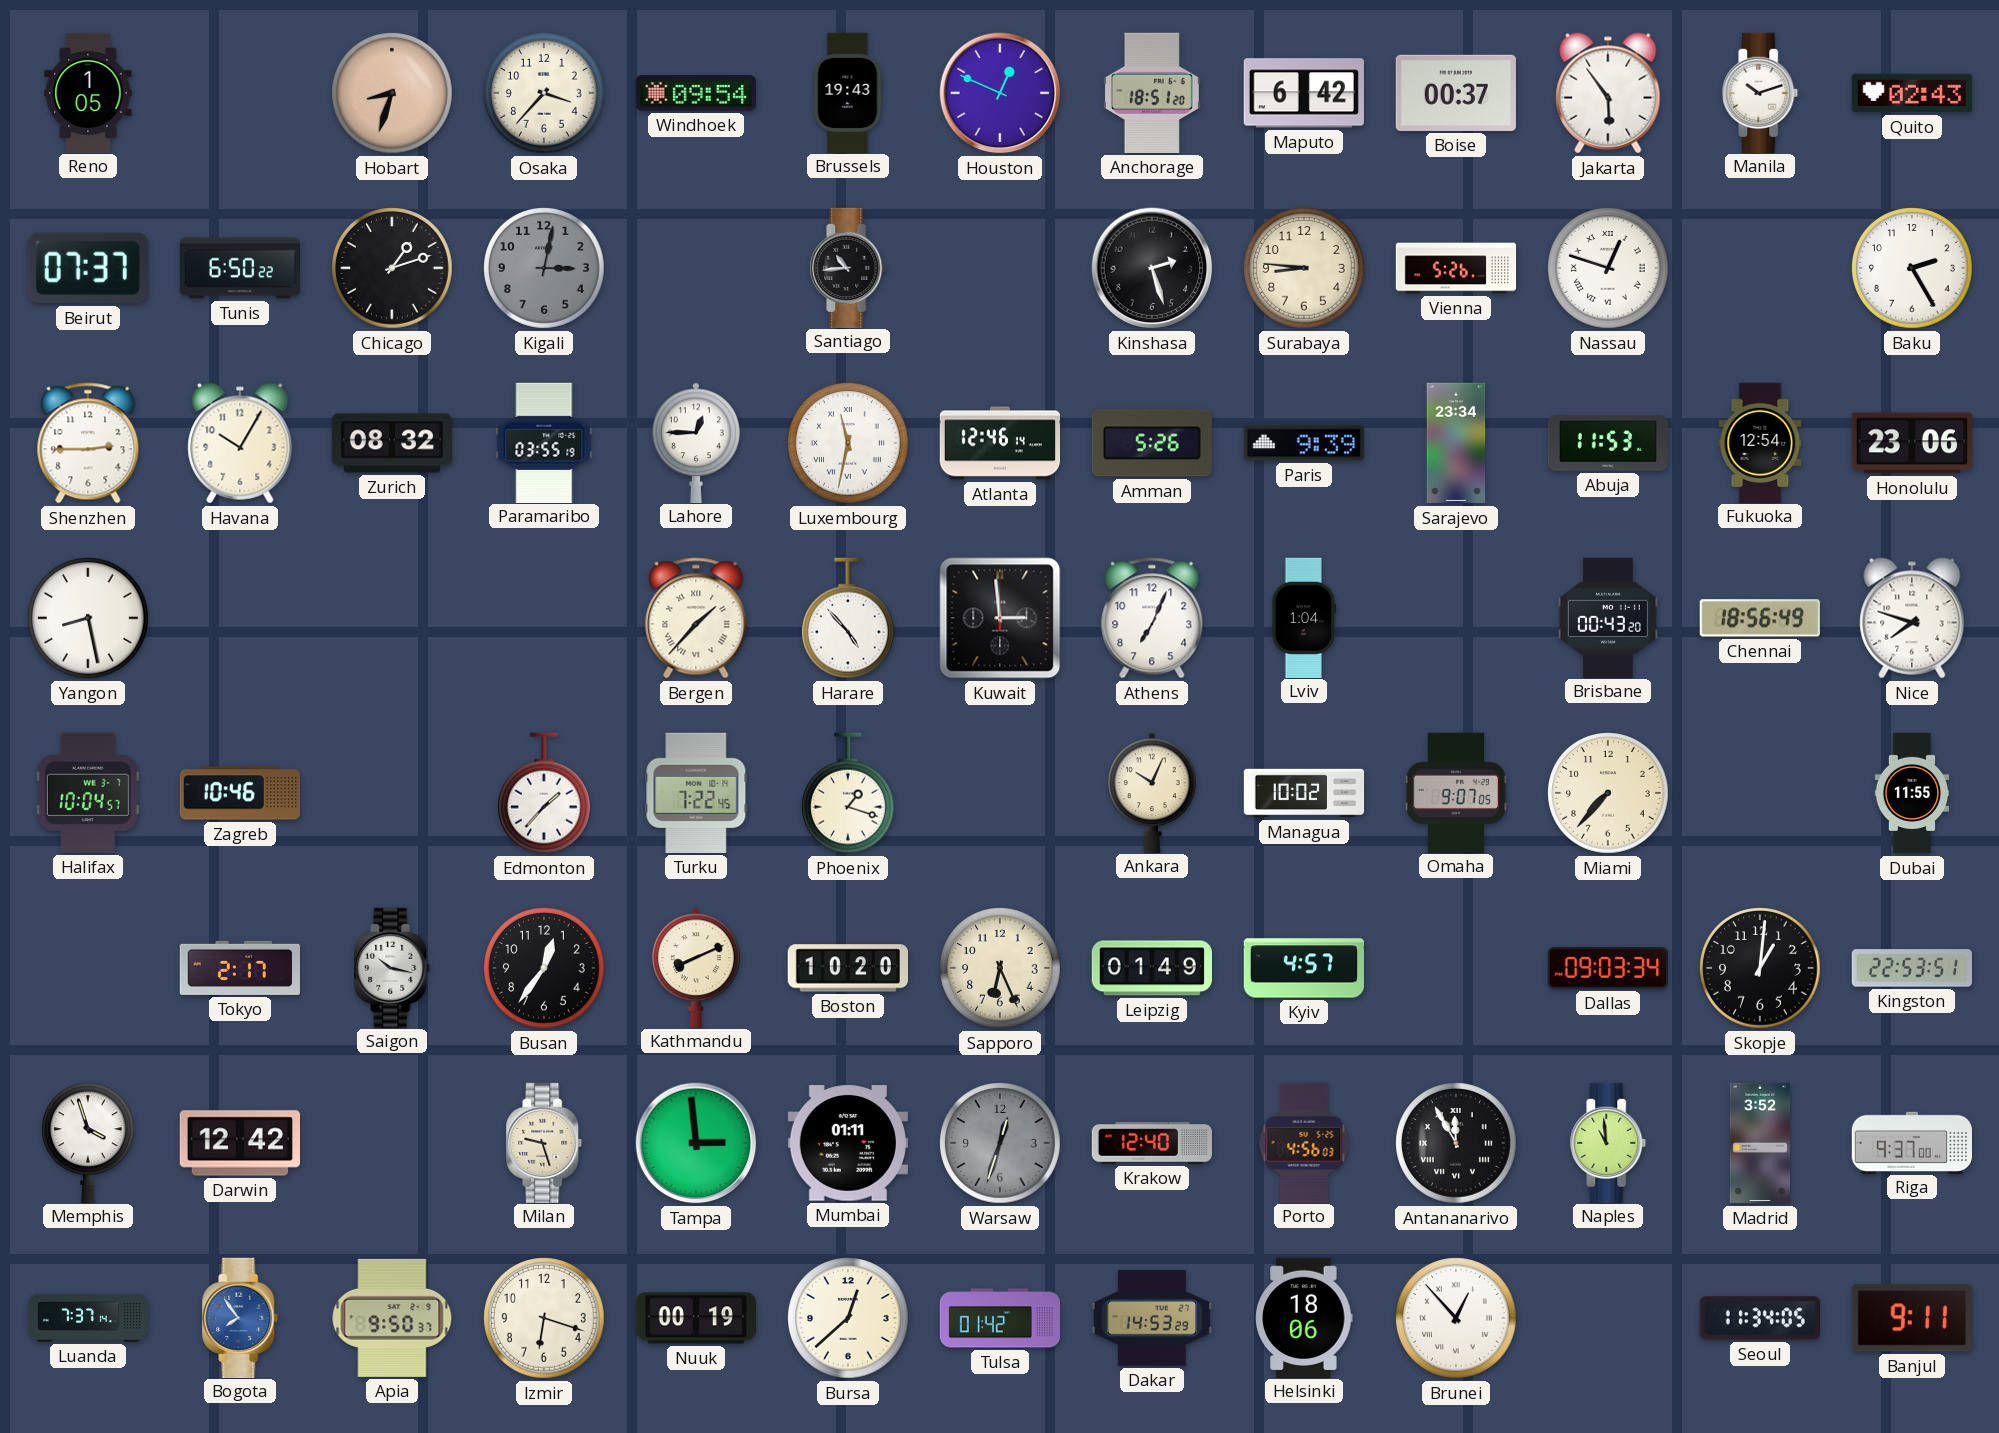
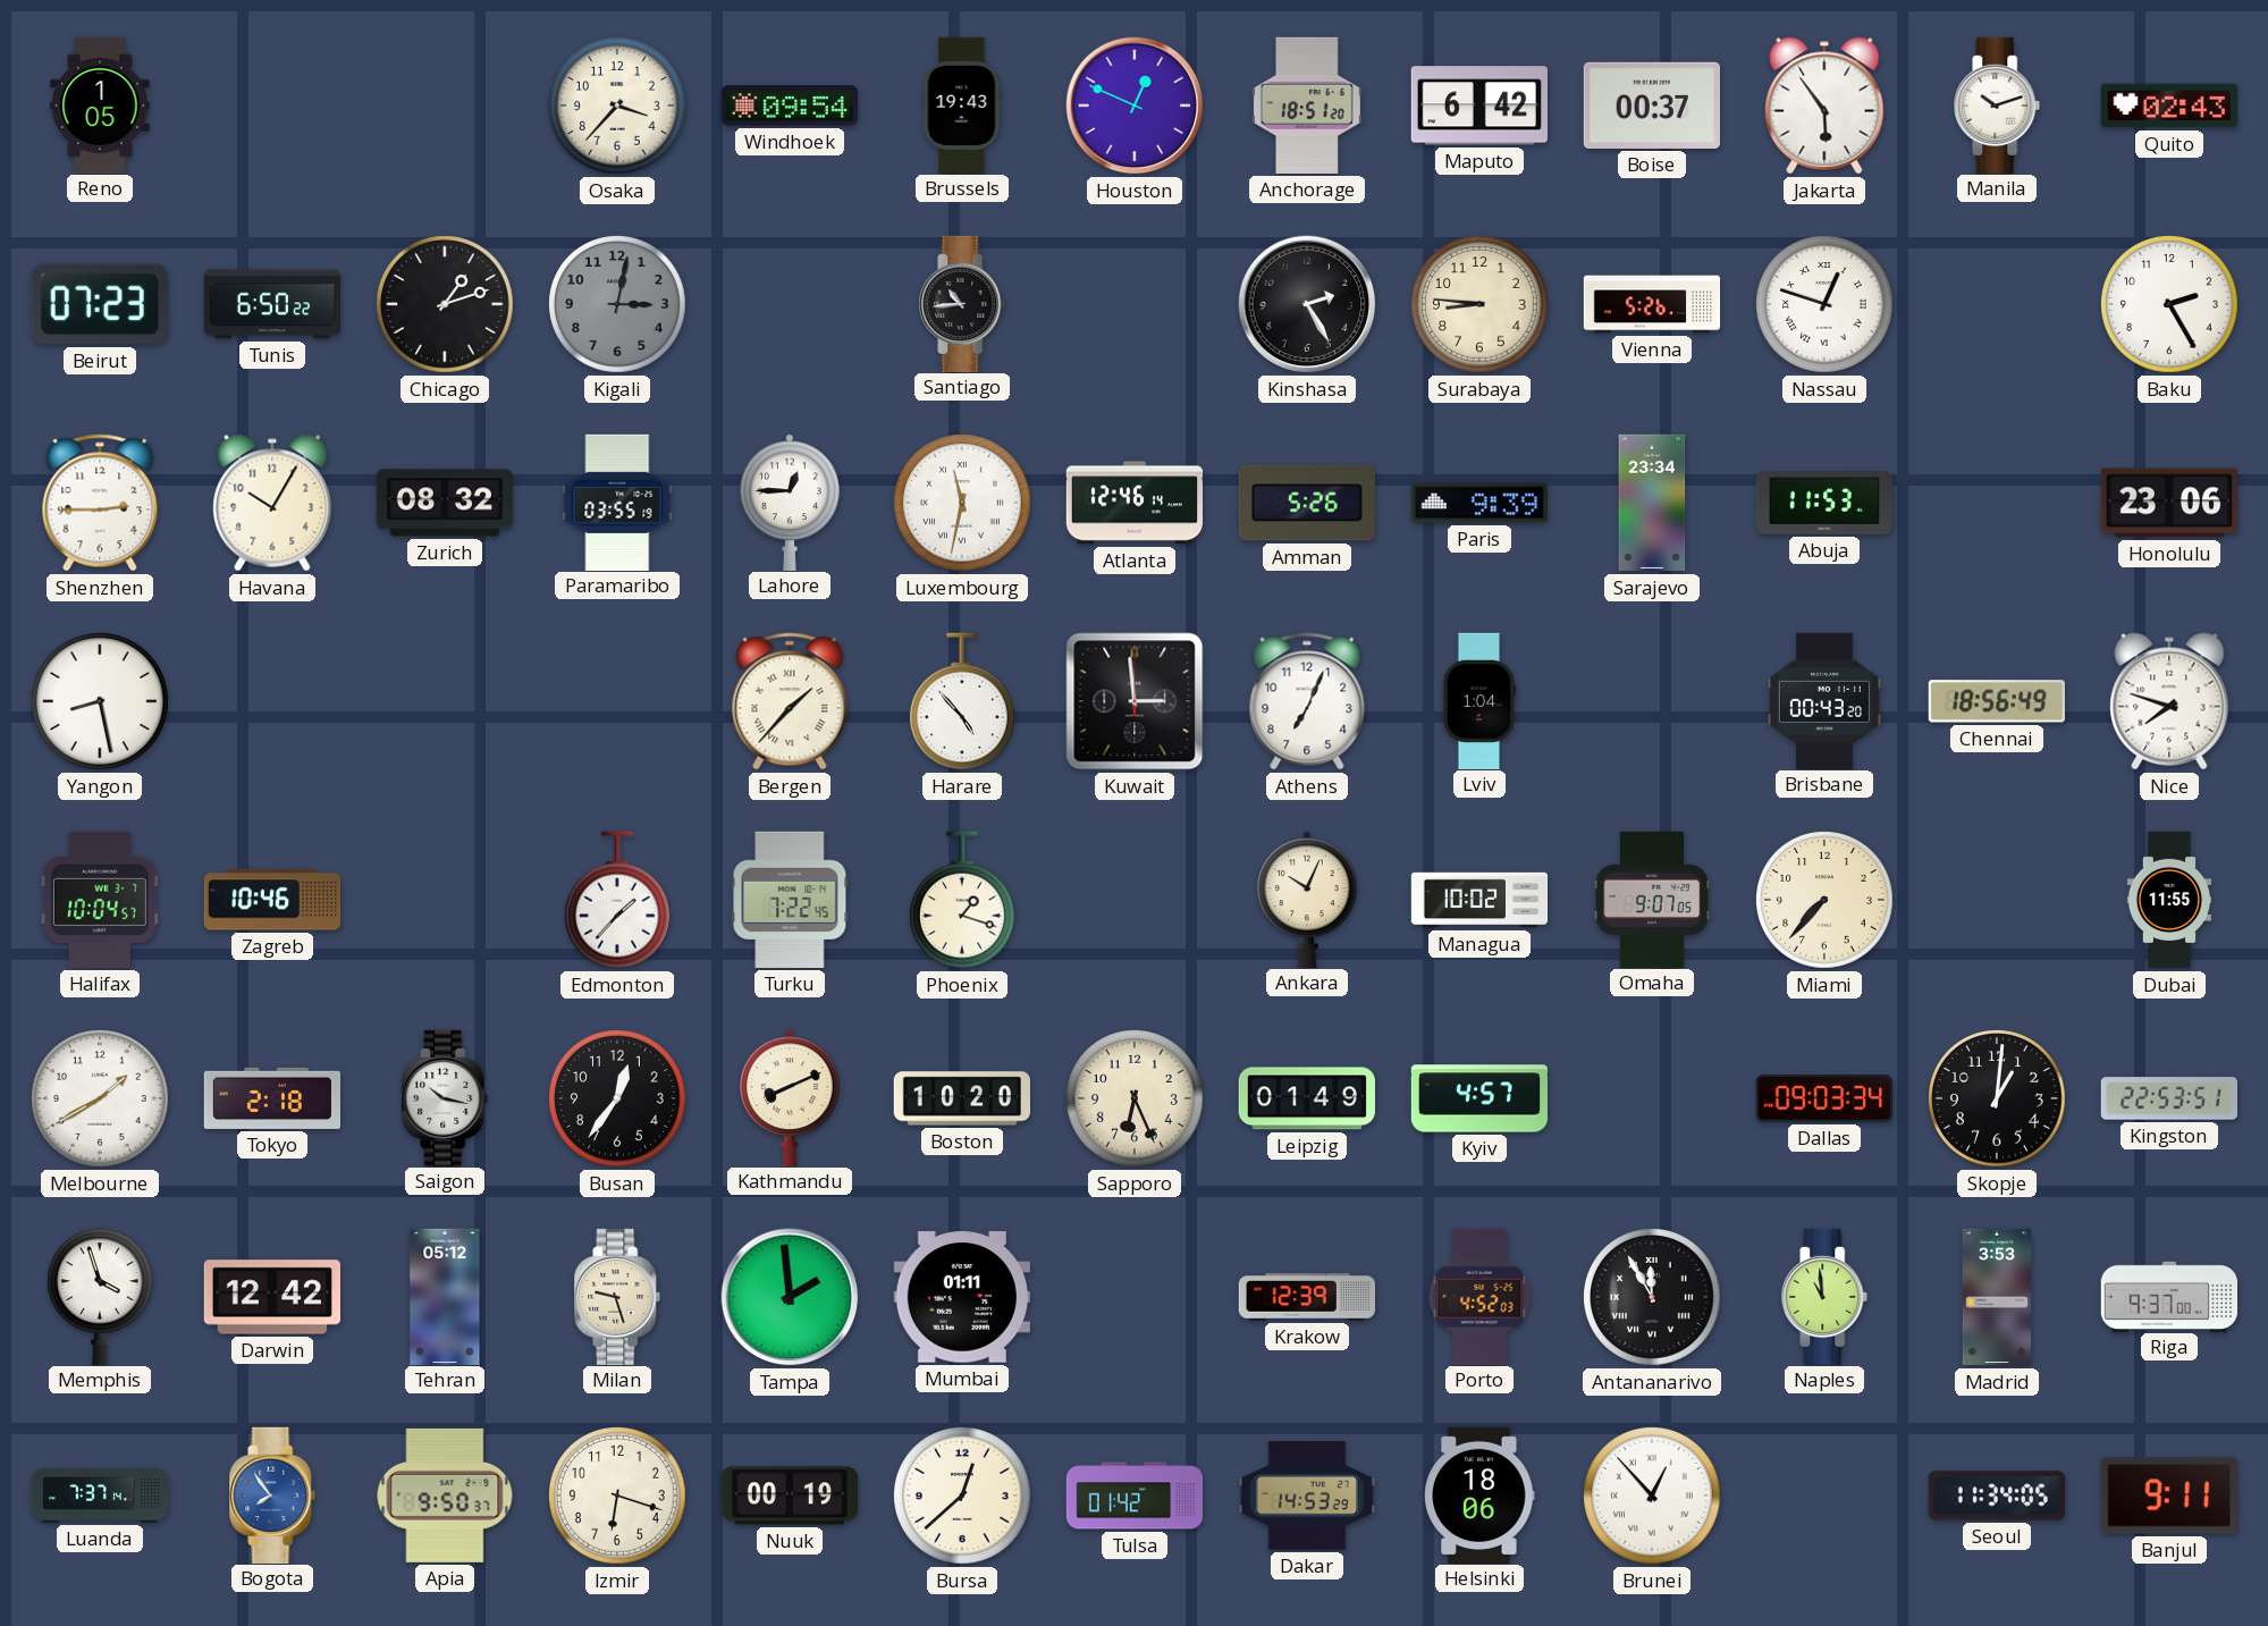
Hobart: 8:33 -> none
Beirut: 07:37 -> 07:23
Kinshasa: 2:27 -> 2:25
Fukuoka: 12:54 -> none
Melbourne: none -> 1:40
Tokyo: 2:17 -> 2:18
Tehran: none -> 05:12
Tampa: 2:59 -> 1:59
Warsaw: 12:33 -> none
Krakow: 12:40 -> 12:39
Porto: 4:56 -> 4:52
Madrid: 3:52 -> 3:53
